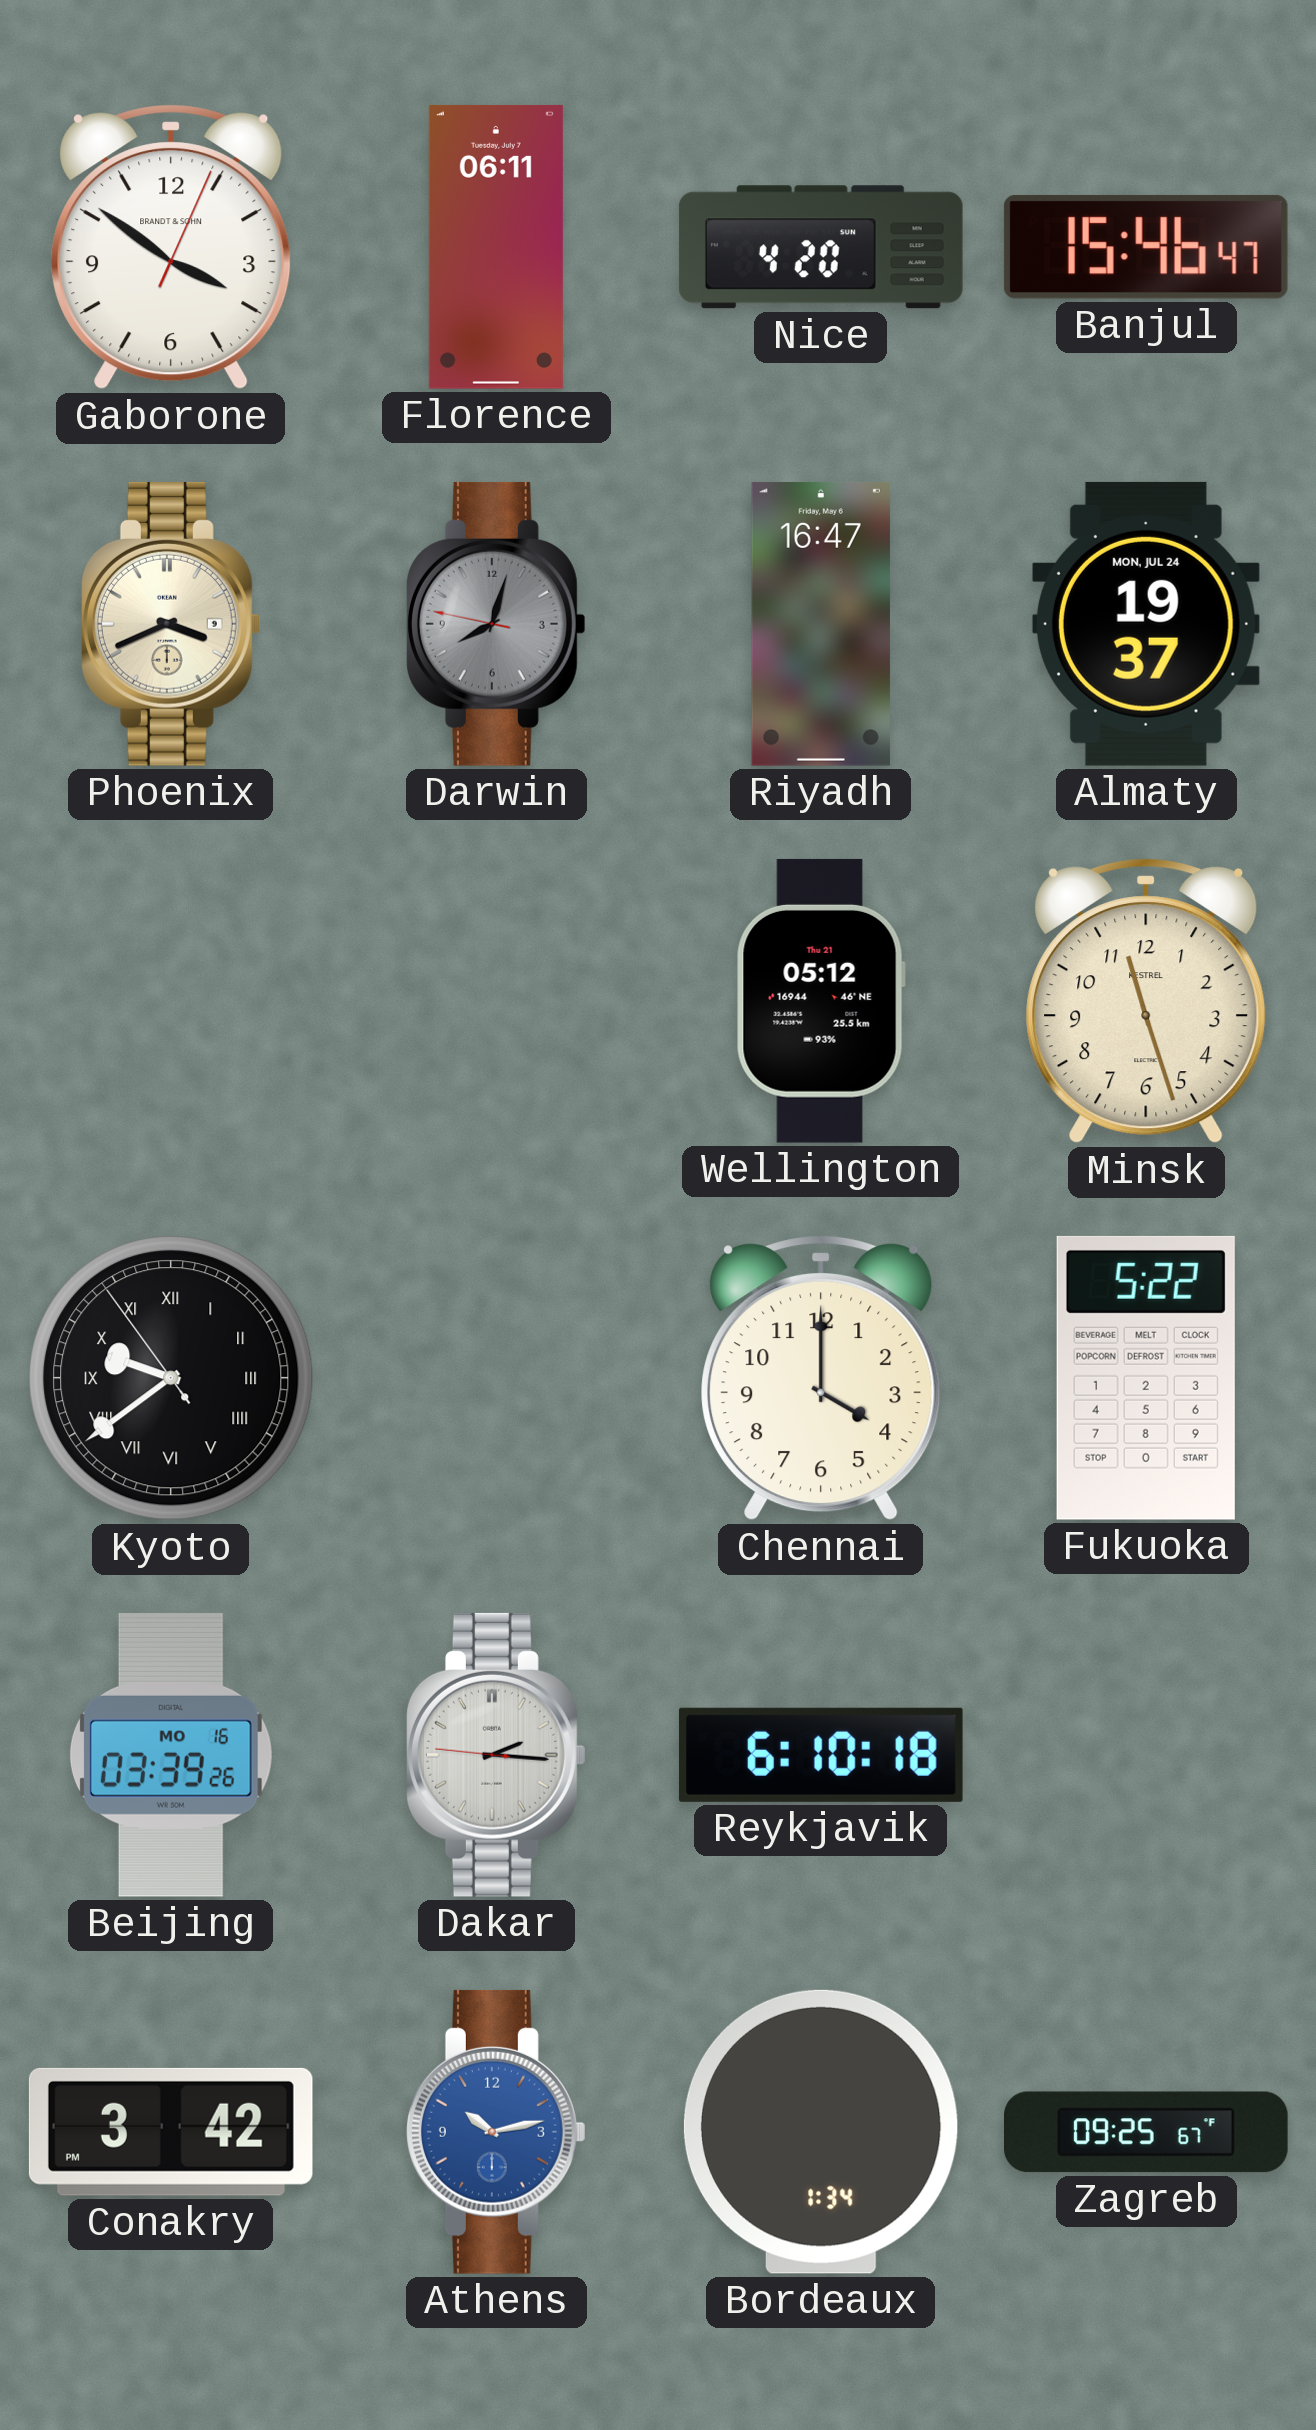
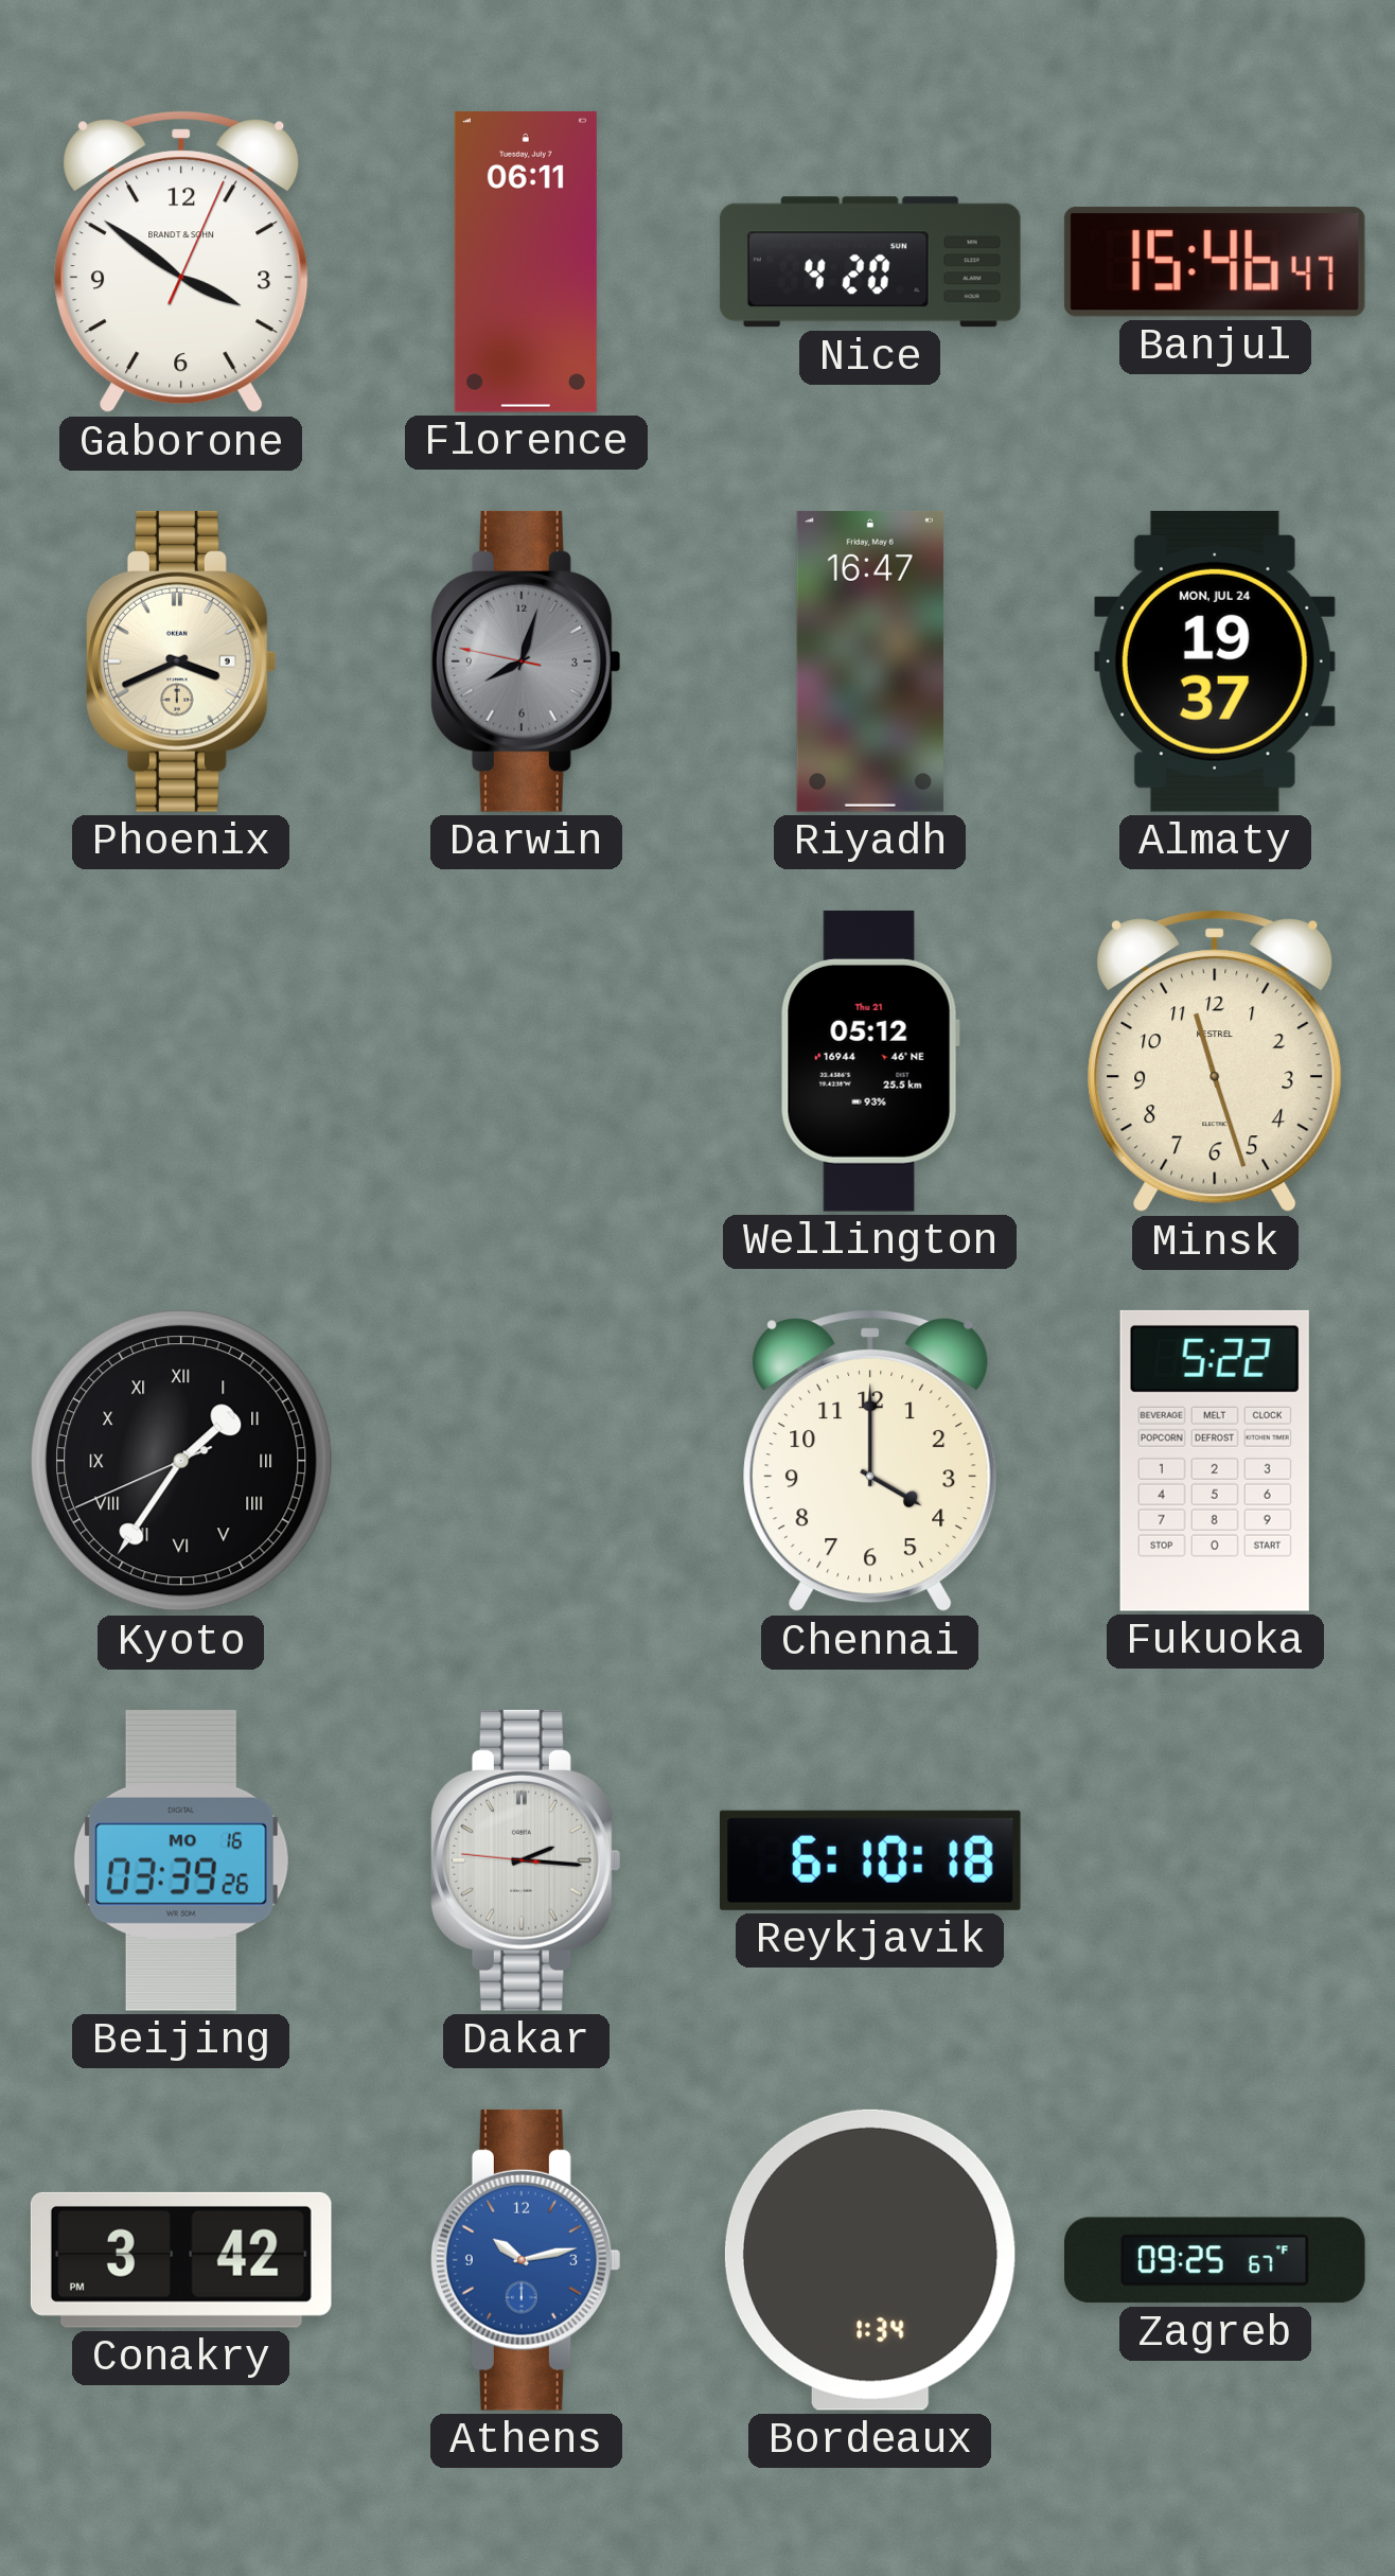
Kyoto: 9:38 -> 1:35
